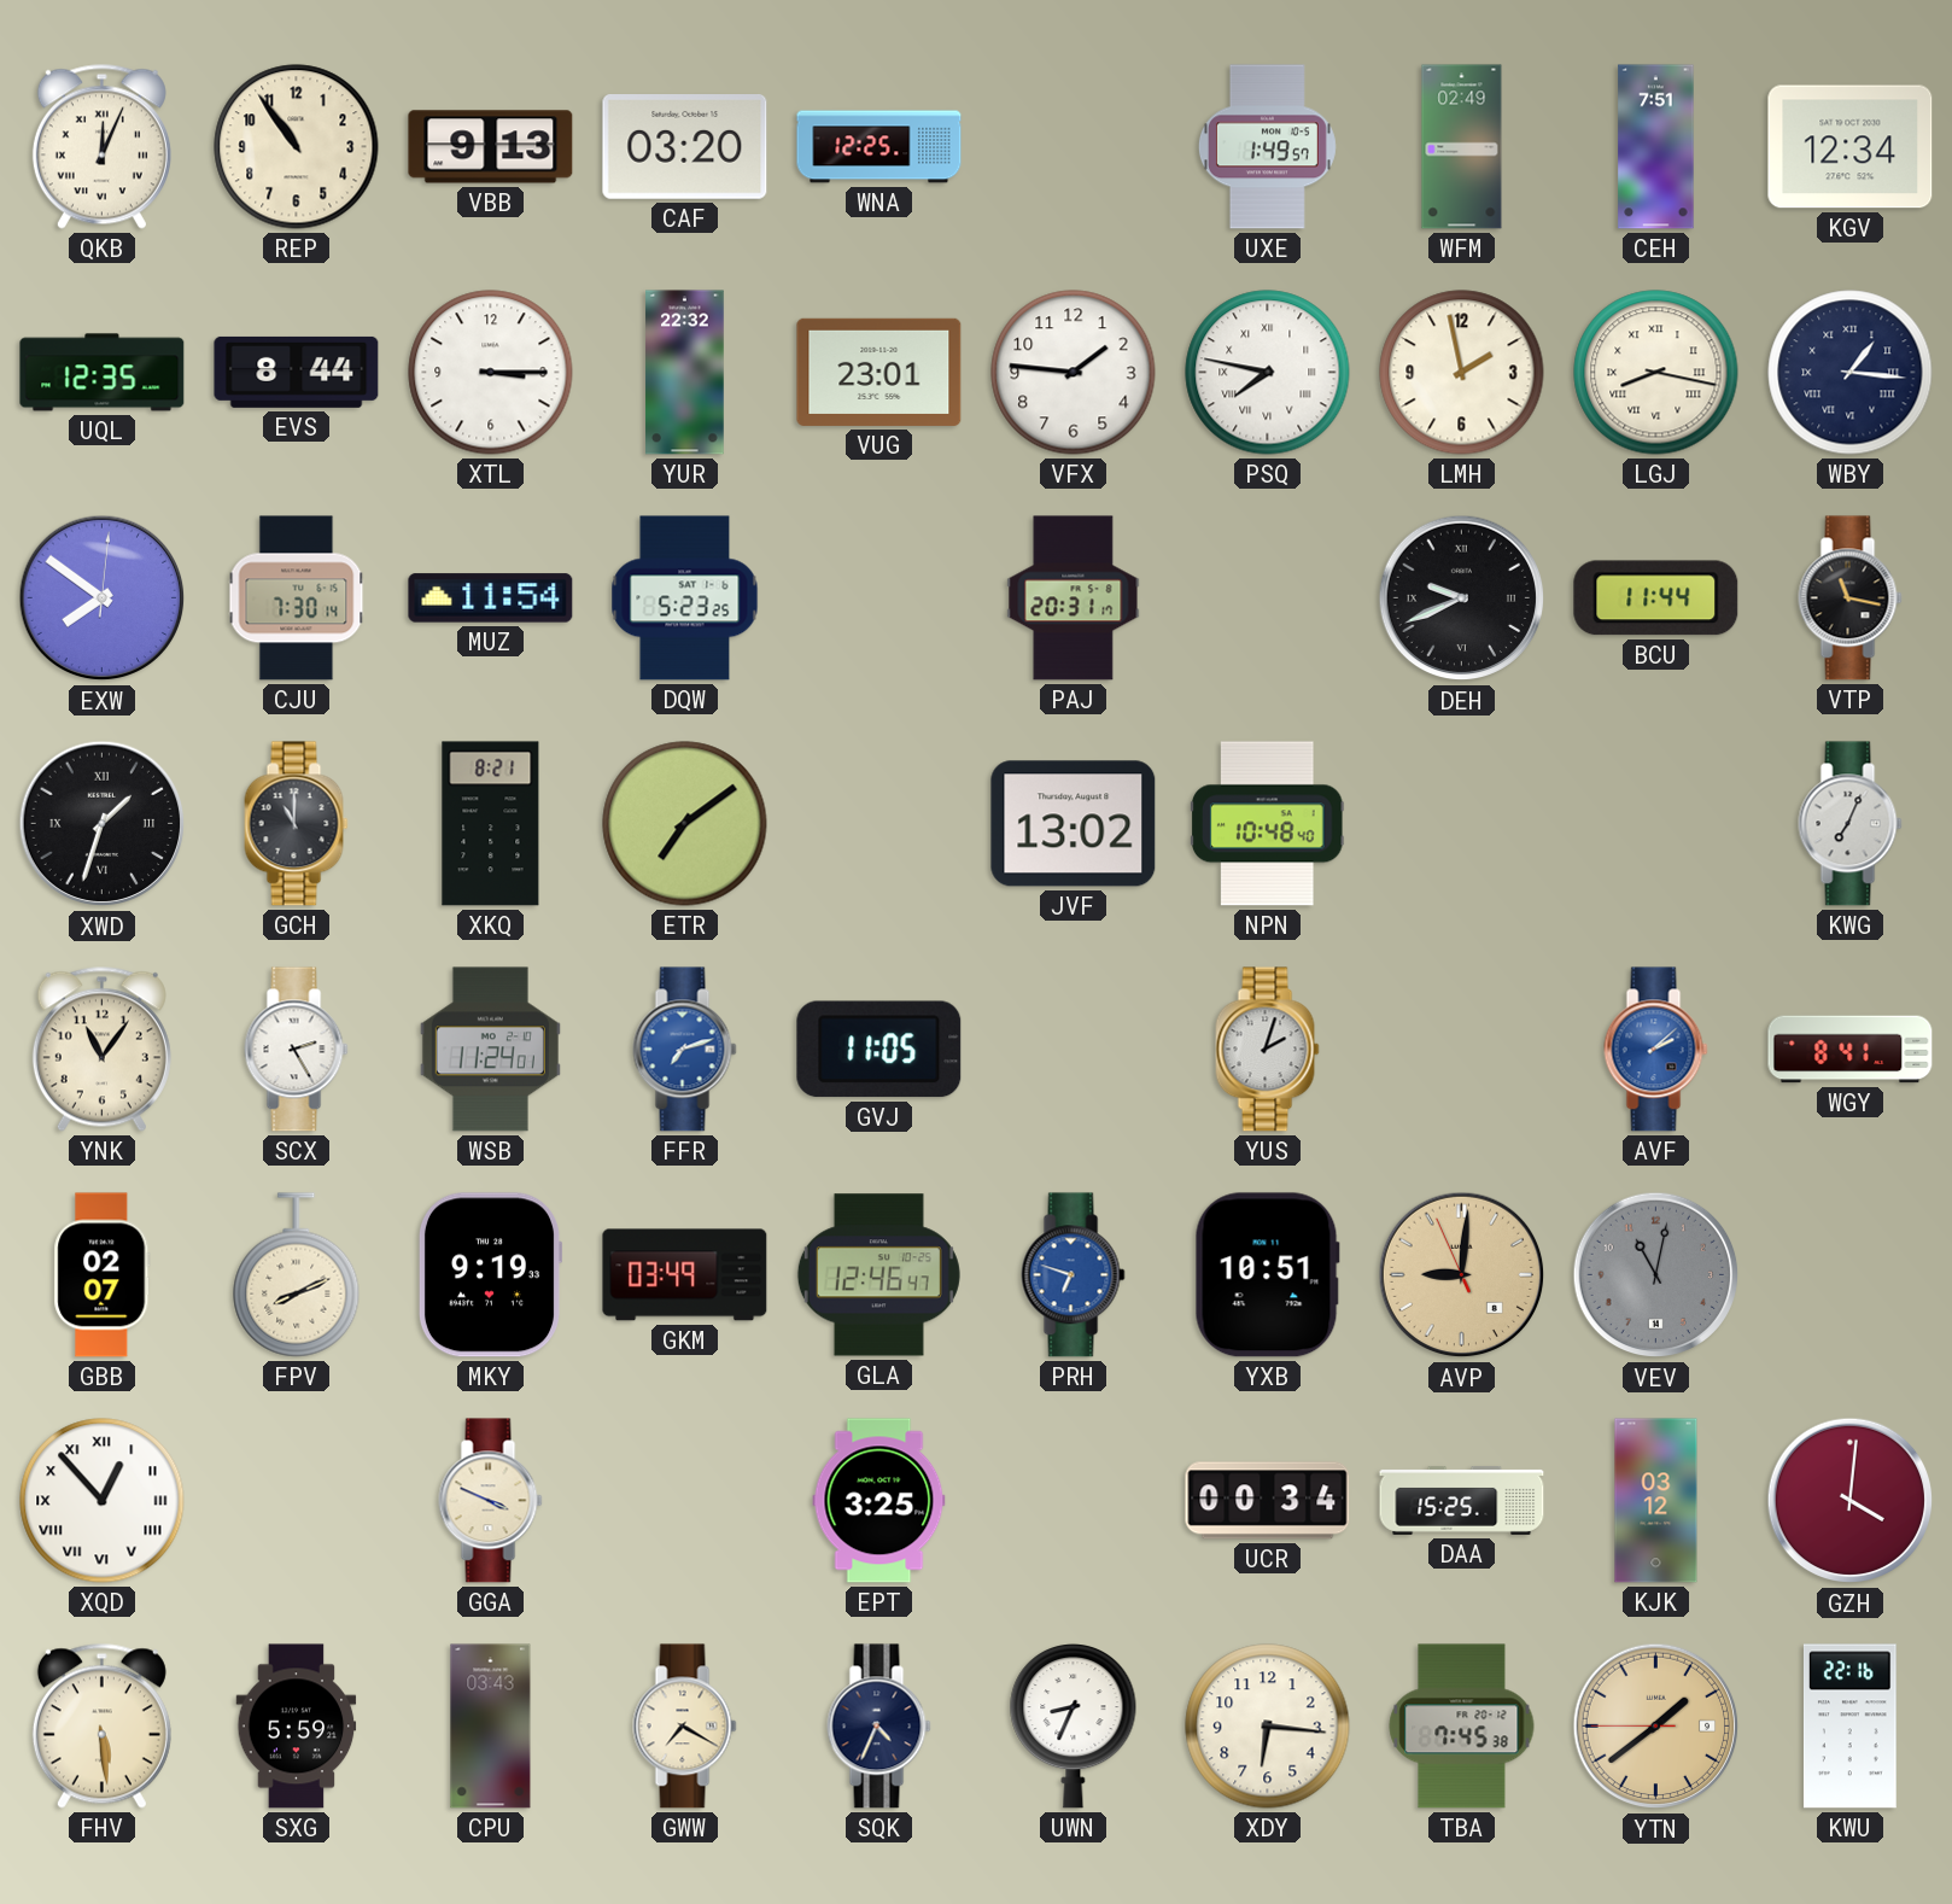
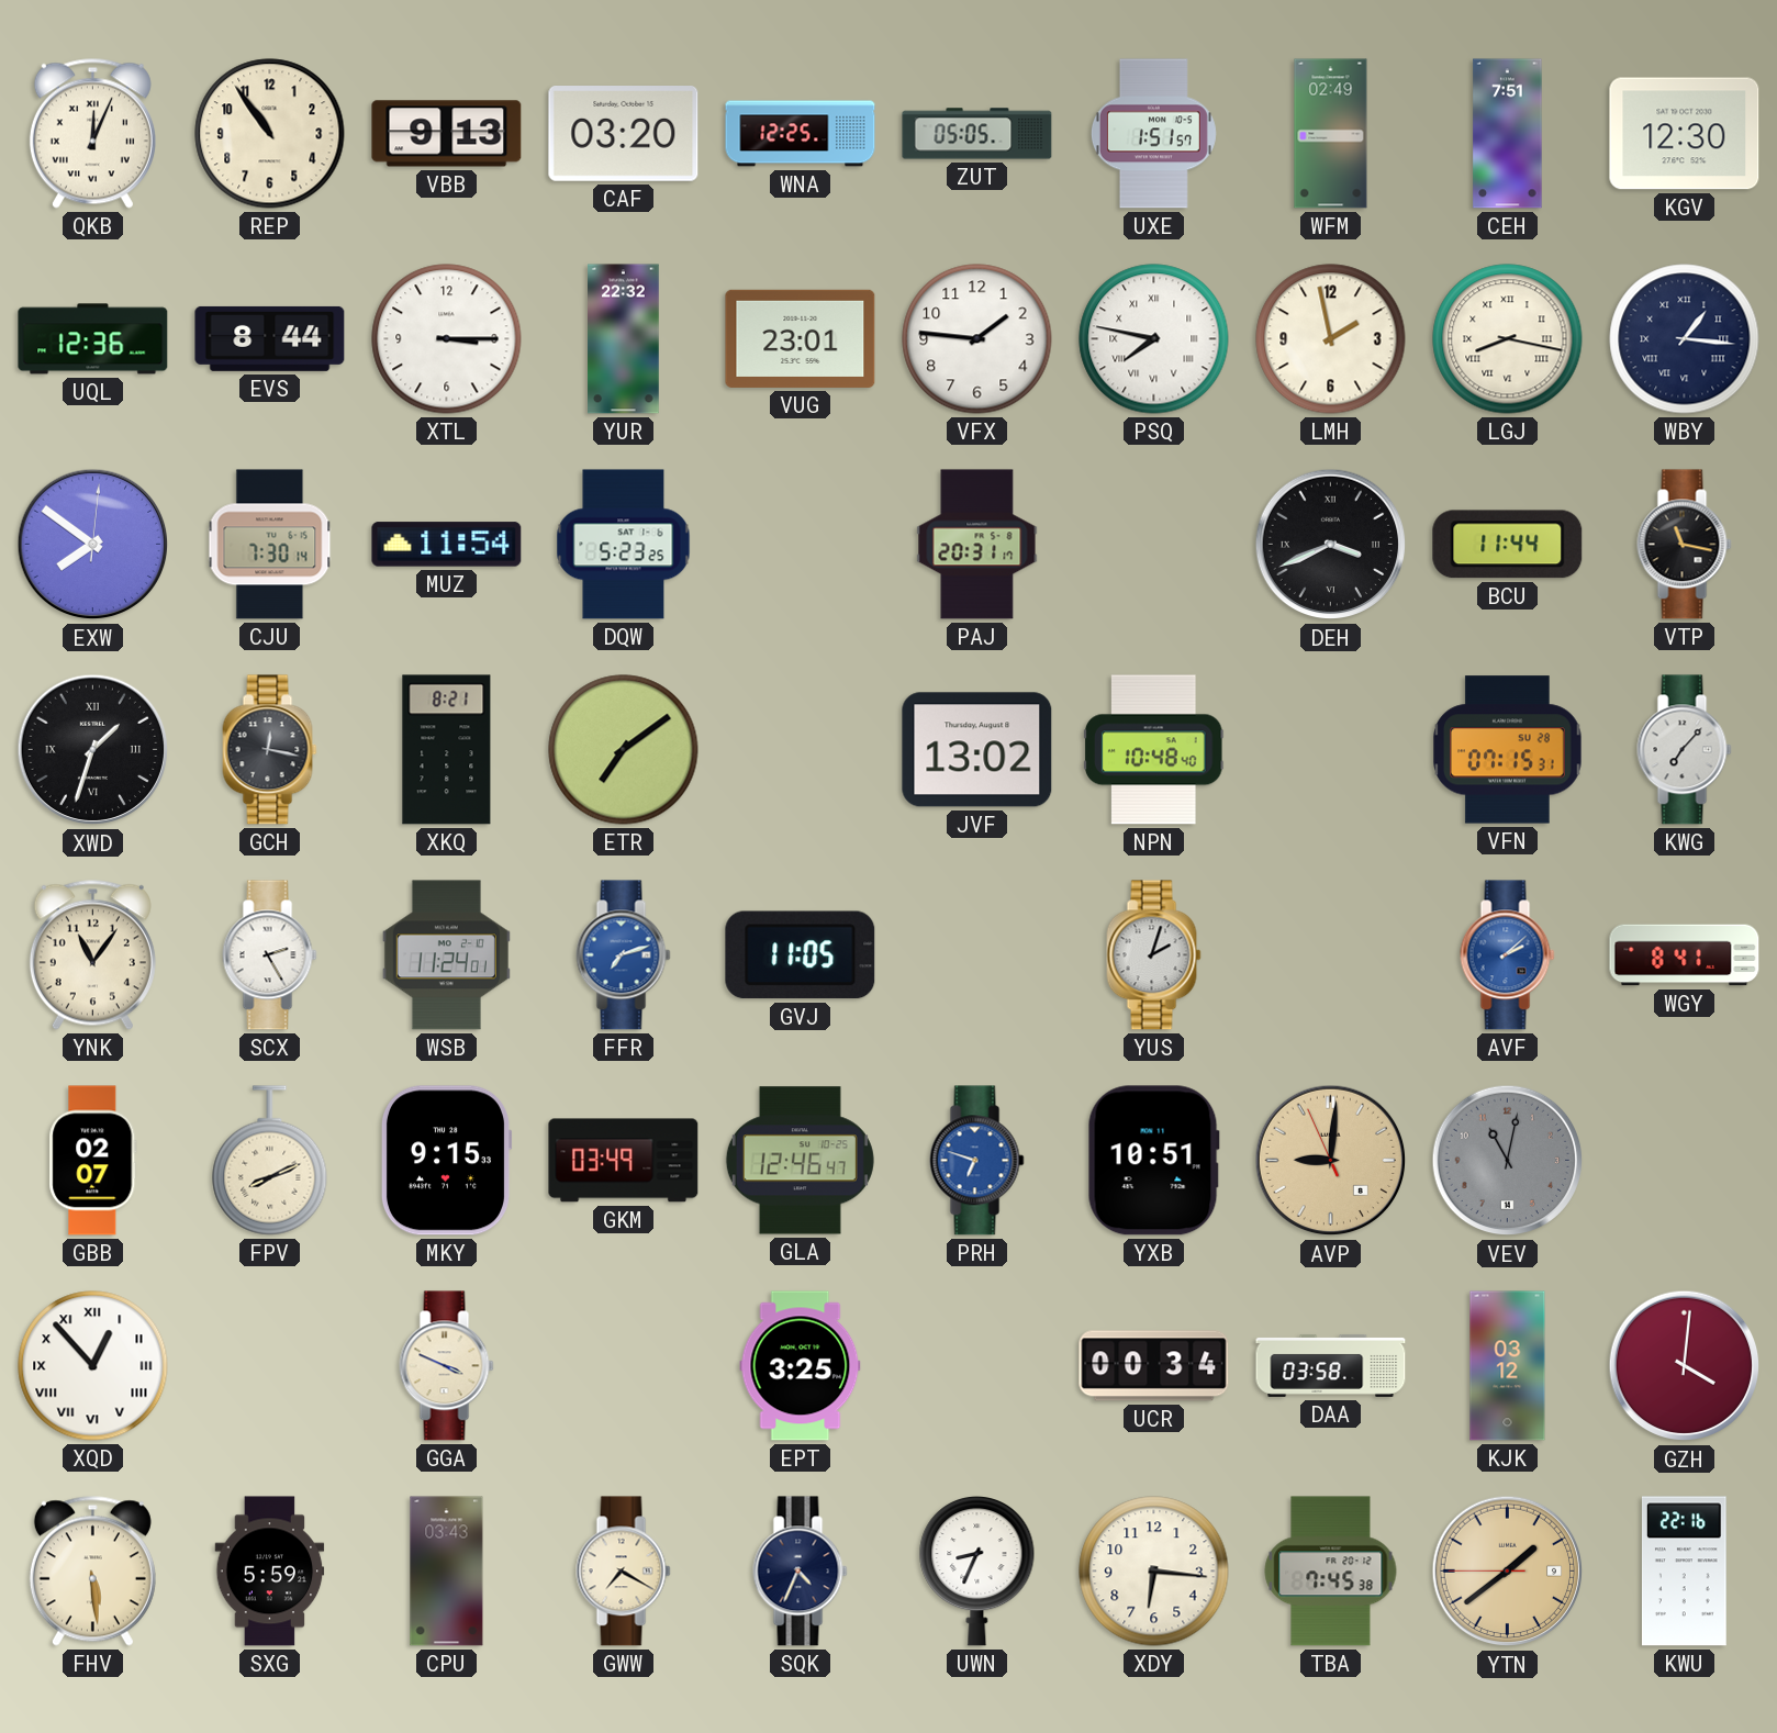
ZUT: none -> 05:05
UXE: 1:49 -> 1:51
KGV: 12:34 -> 12:30
UQL: 12:35 -> 12:36
DEH: 9:41 -> 3:41
GCH: 11:00 -> 12:17
VFN: none -> 07:15
KWG: 7:04 -> 7:07
MKY: 9:19 -> 9:15
DAA: 15:25 -> 03:58
